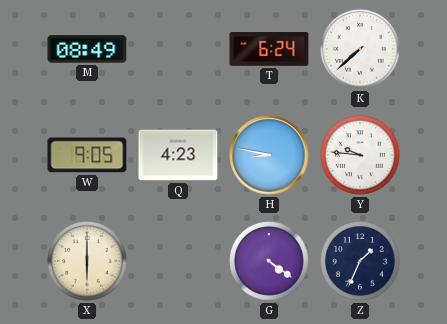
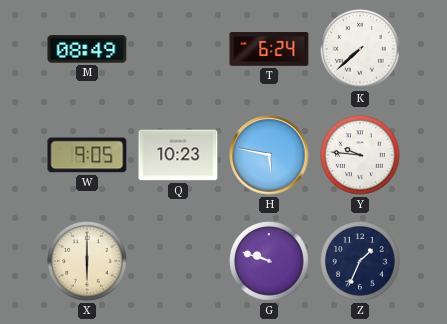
Q: 4:23 -> 10:23
H: 8:47 -> 5:47
G: 4:21 -> 9:48
